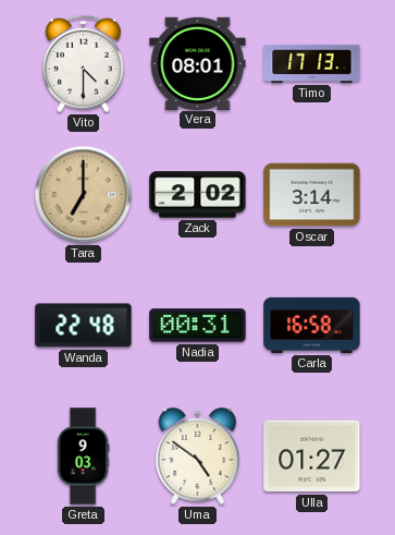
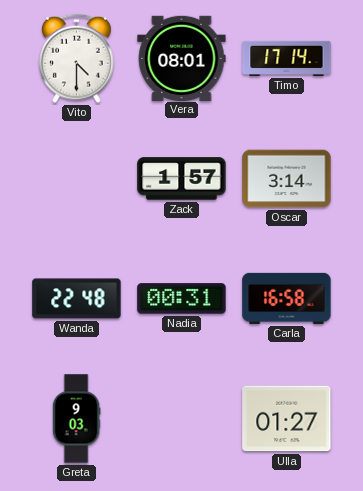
Timo: 17:13 -> 17:14
Tara: 7:00 -> none
Zack: 2:02 -> 1:57
Uma: 4:51 -> none
